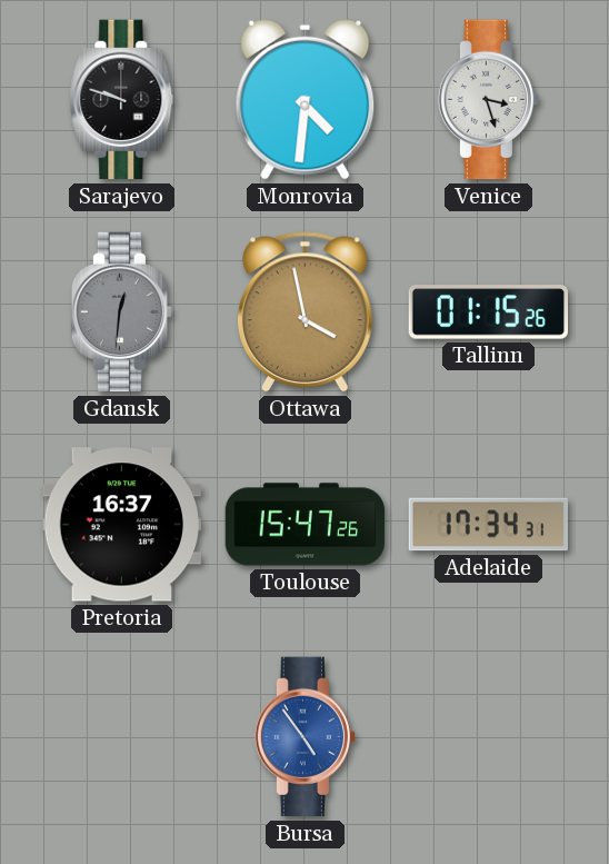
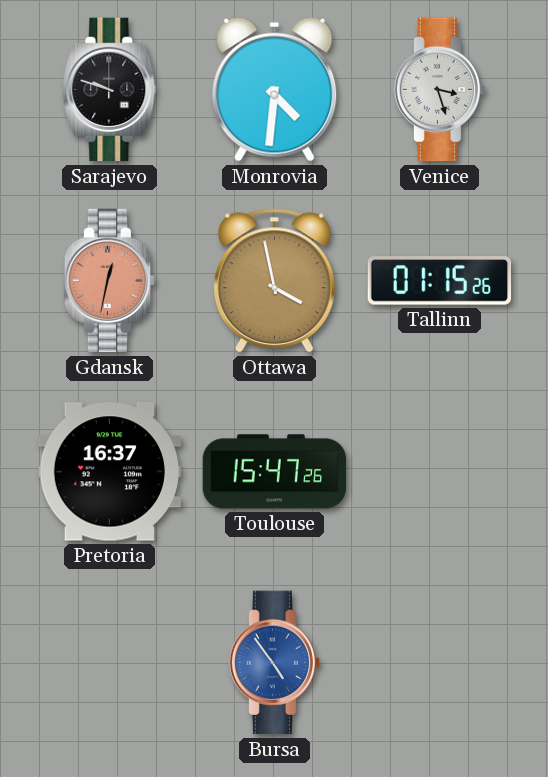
Gdansk: 12:31 -> 12:32
Gdansk dial: grey -> salmon
Adelaide: 17:34 -> none
